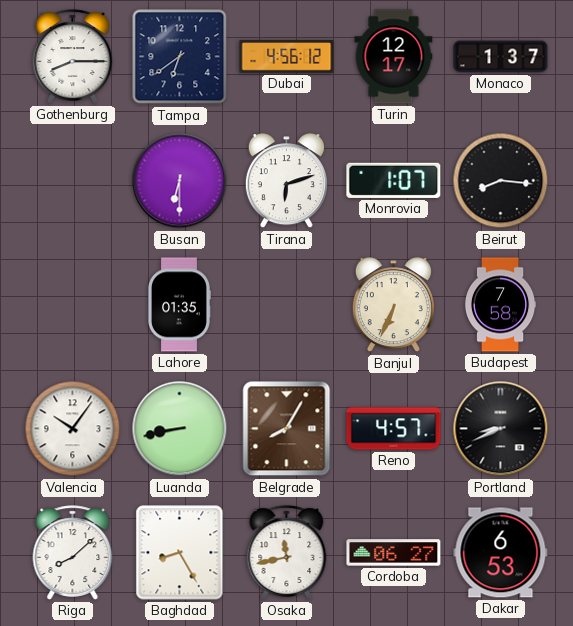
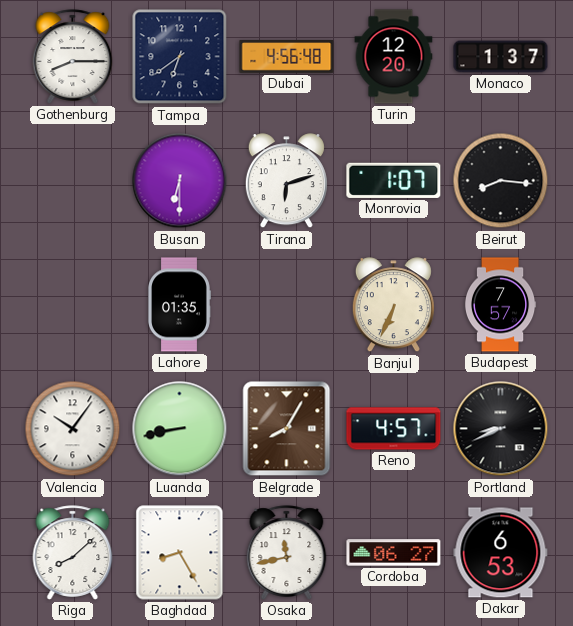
Dubai: 4:56:12 -> 4:56:48
Turin: 12:17 -> 12:20
Budapest: 7:58 -> 7:57
